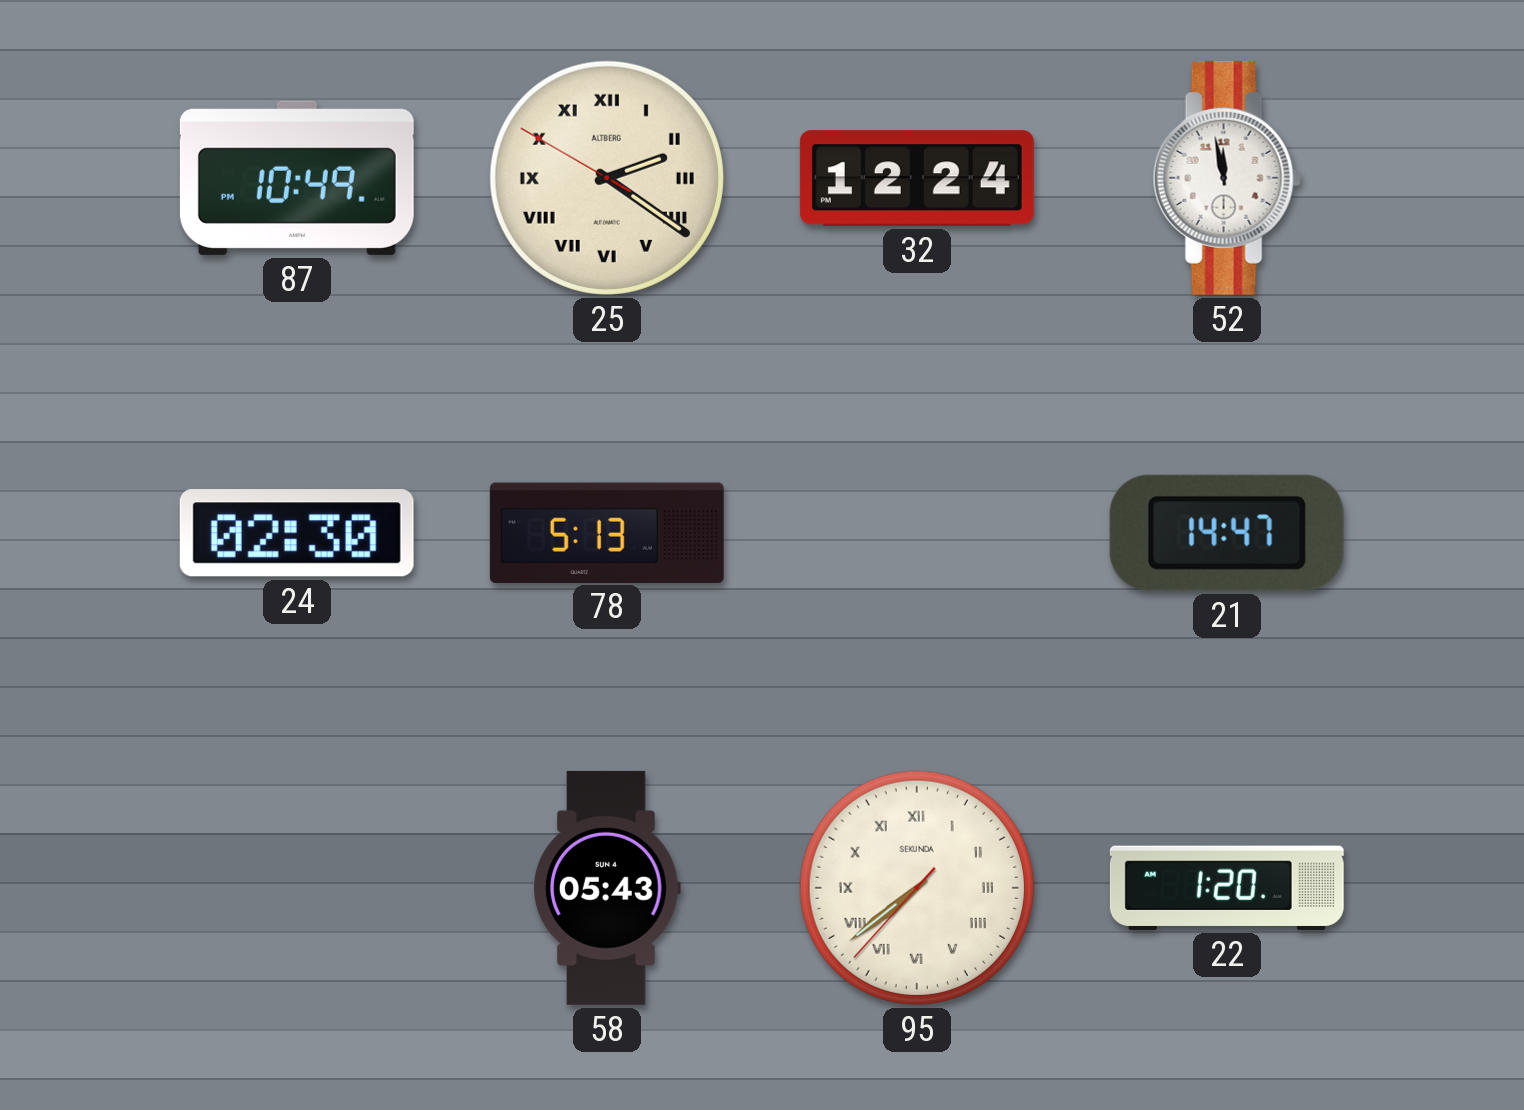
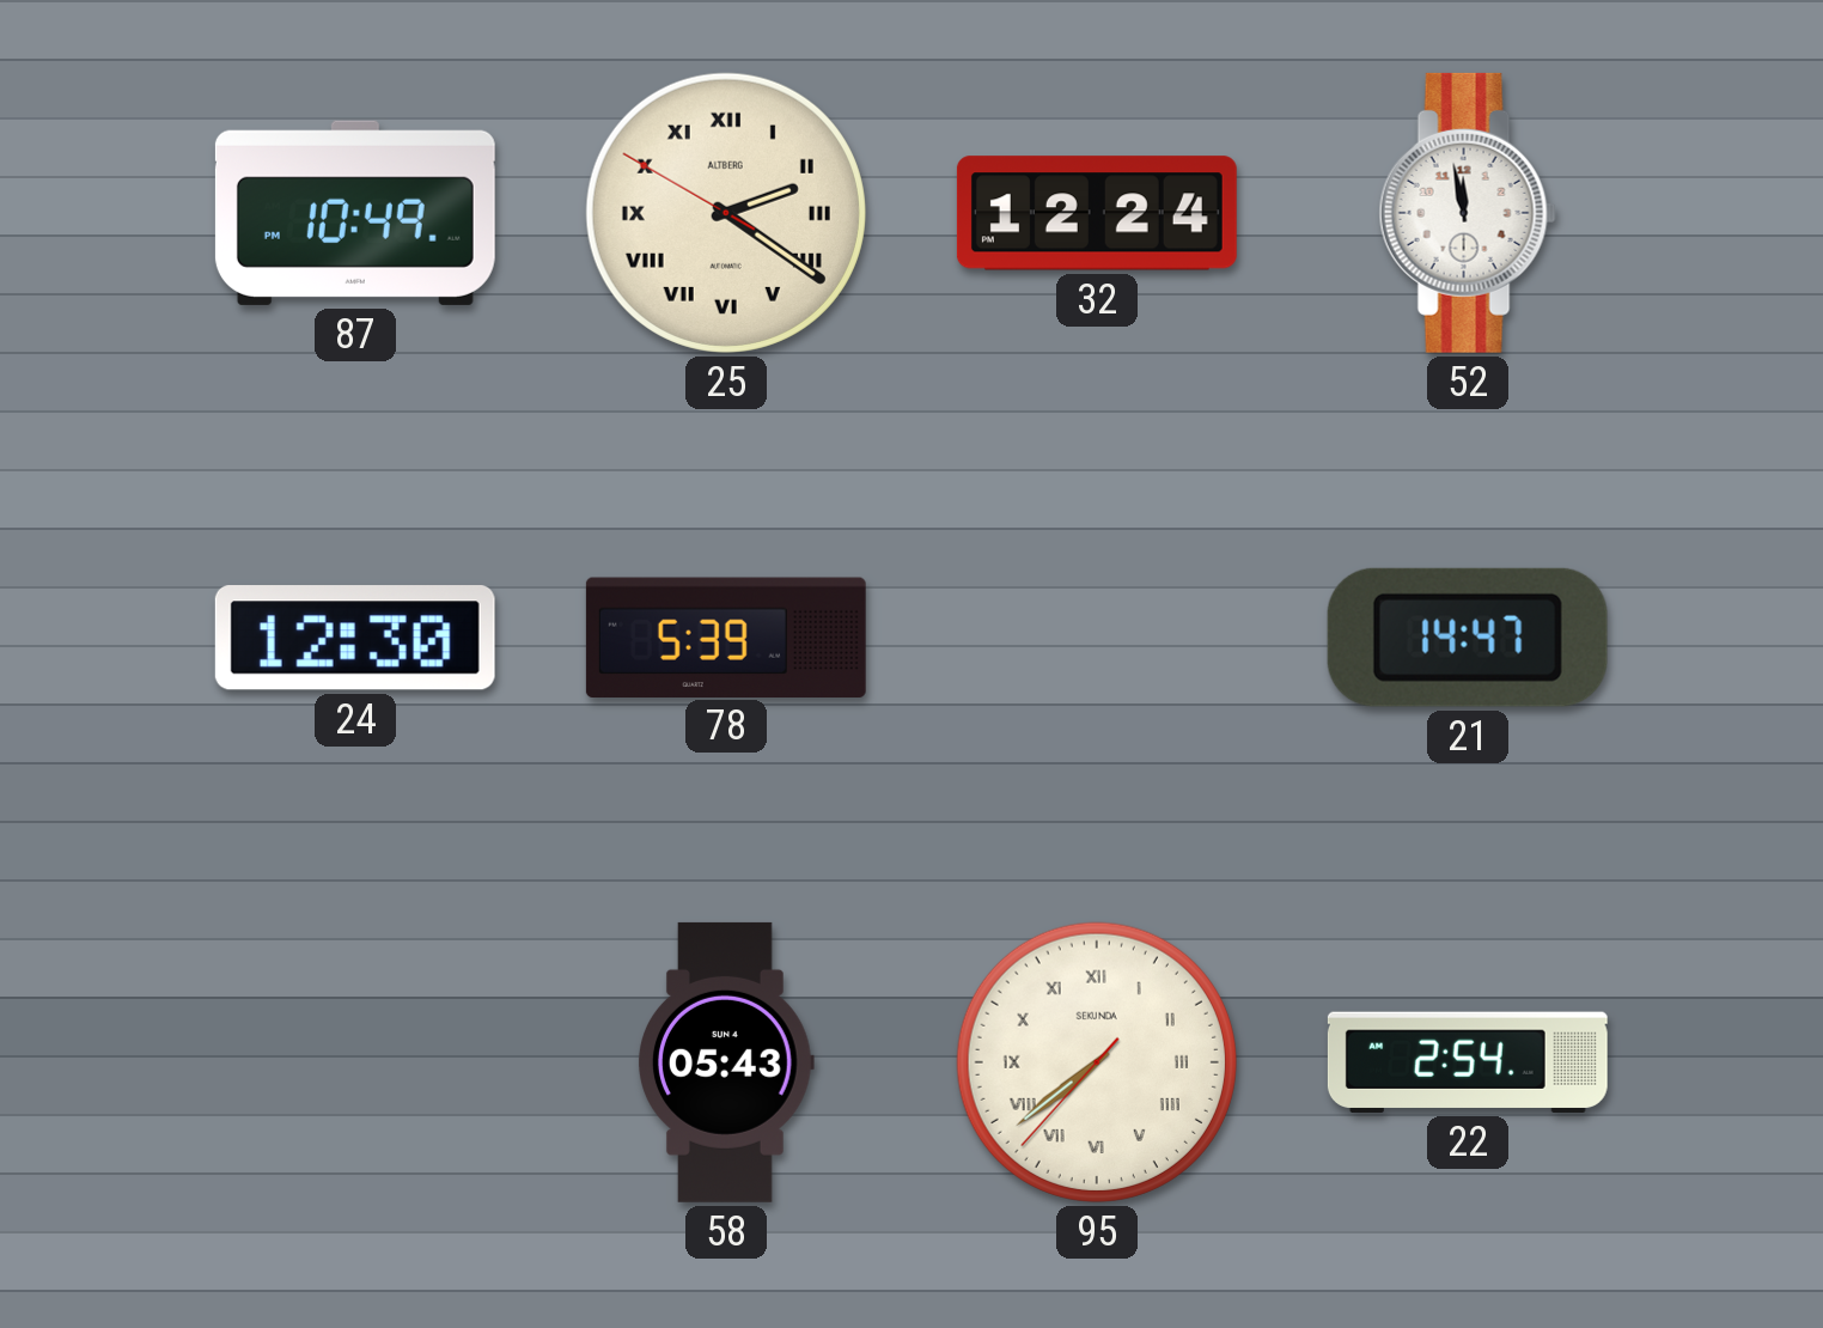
24: 02:30 -> 12:30
78: 5:13 -> 5:39
22: 1:20 -> 2:54
